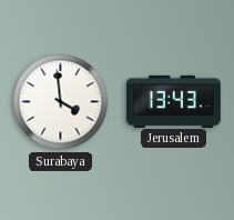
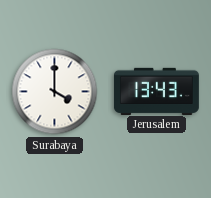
Surabaya: 3:59 -> 4:00
